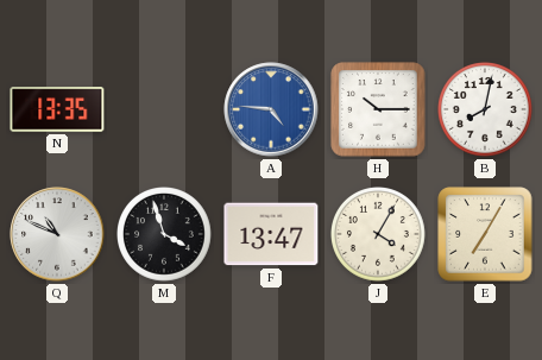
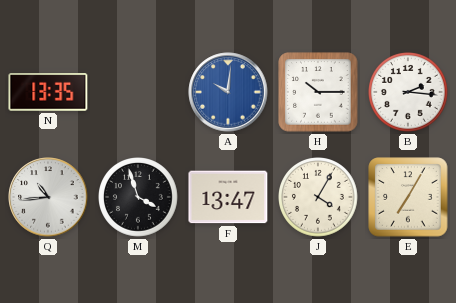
A: 4:46 -> 10:01
B: 8:02 -> 2:16
Q: 10:49 -> 10:44
